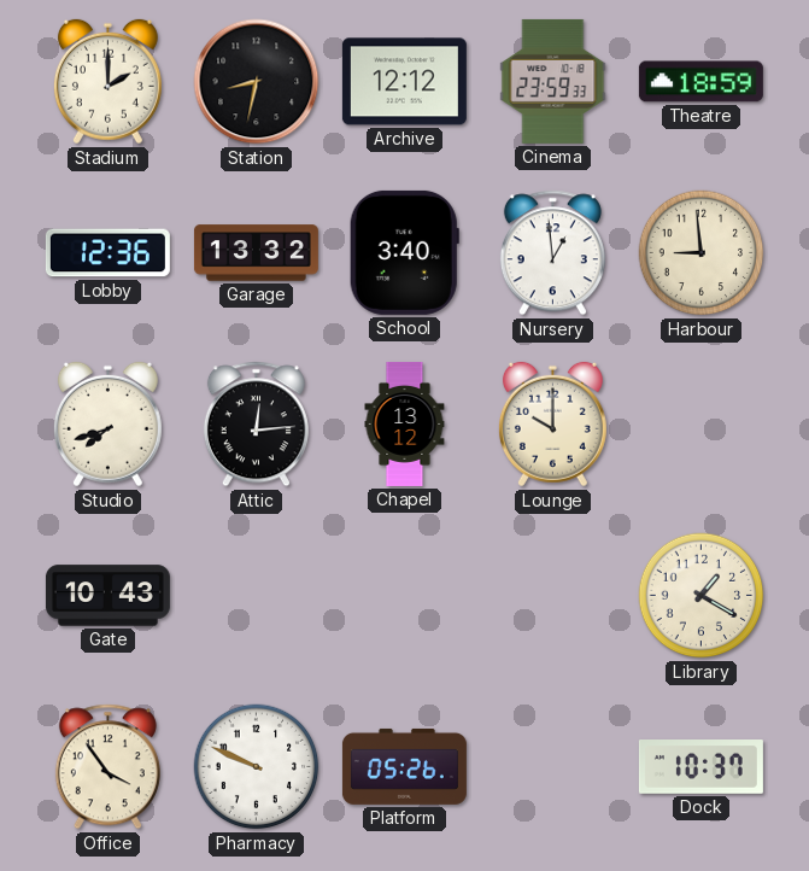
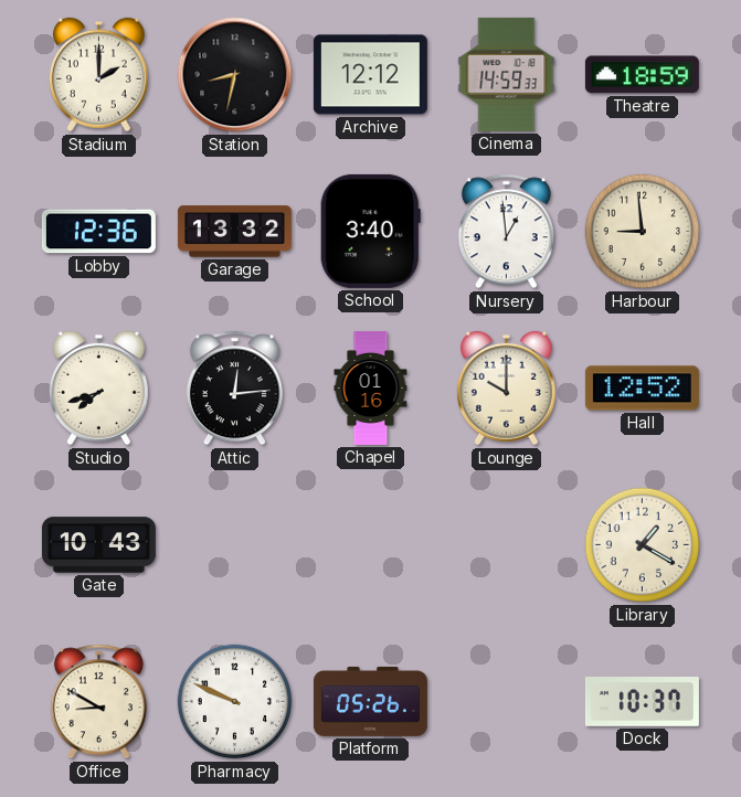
Cinema: 23:59 -> 14:59
Chapel: 13:12 -> 01:16
Hall: none -> 12:52
Office: 3:54 -> 8:50
